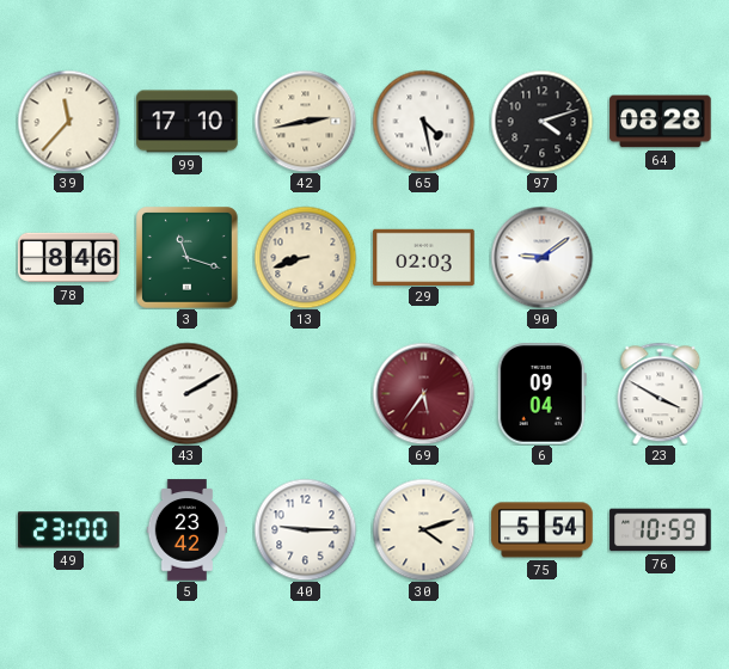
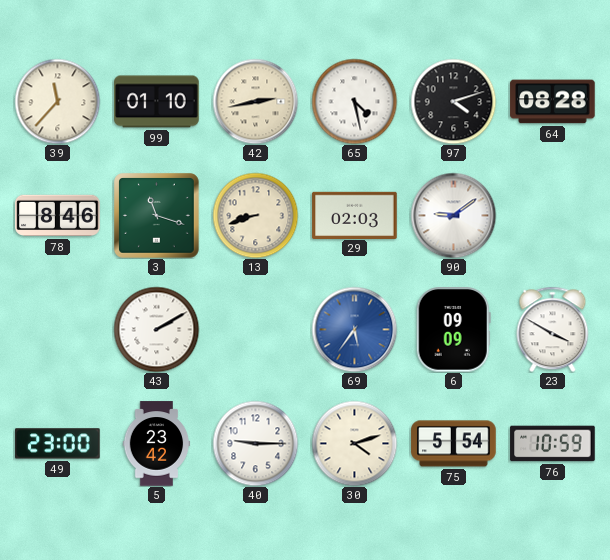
99: 17:10 -> 01:10
69 dial: burgundy -> blue
6: 09:04 -> 09:09
